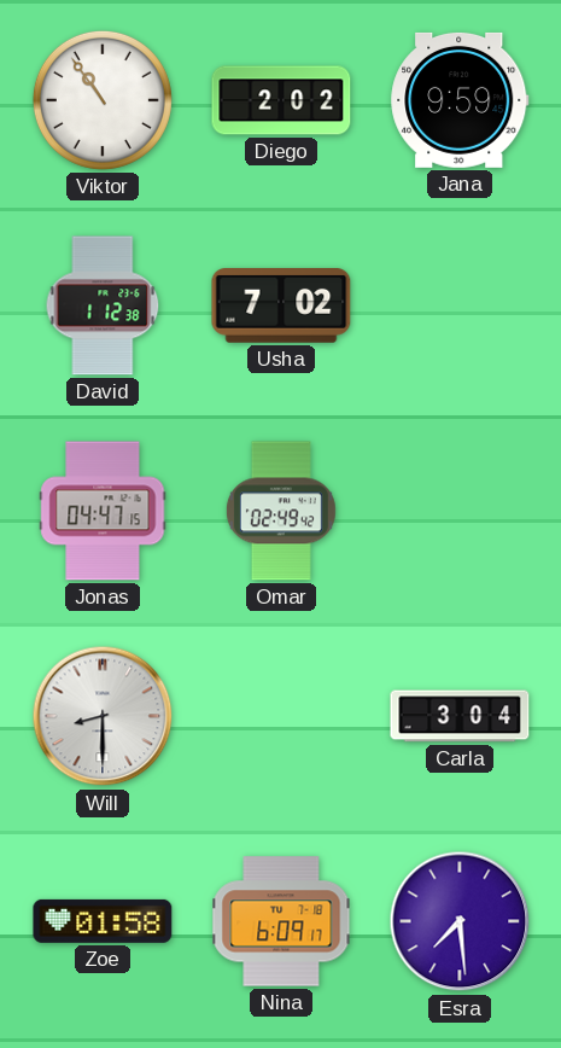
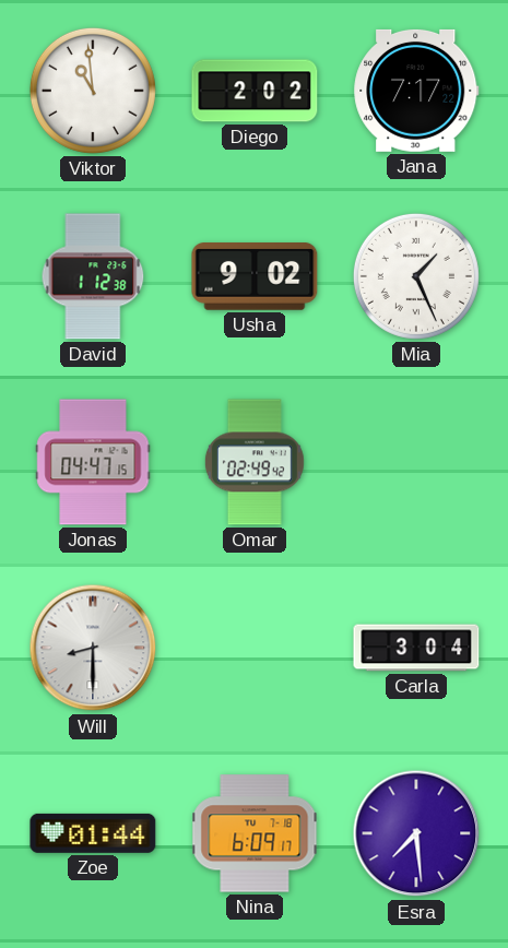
Viktor: 10:54 -> 10:59
Jana: 9:59 -> 7:17
Usha: 7:02 -> 9:02
Mia: none -> 1:26
Zoe: 01:58 -> 01:44
